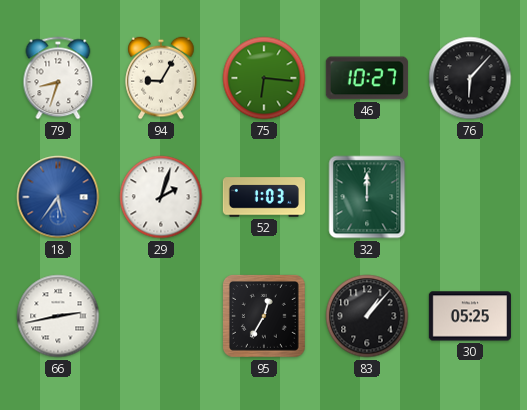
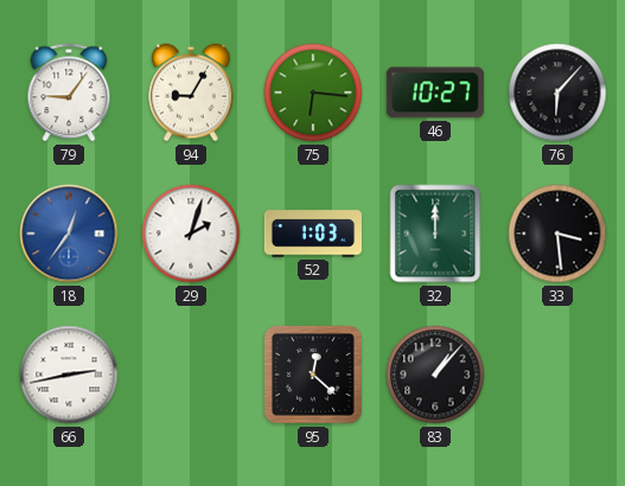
79: 8:33 -> 9:06
18: 5:36 -> 12:36
33: none -> 3:29
95: 12:35 -> 12:22
30: 05:25 -> none
